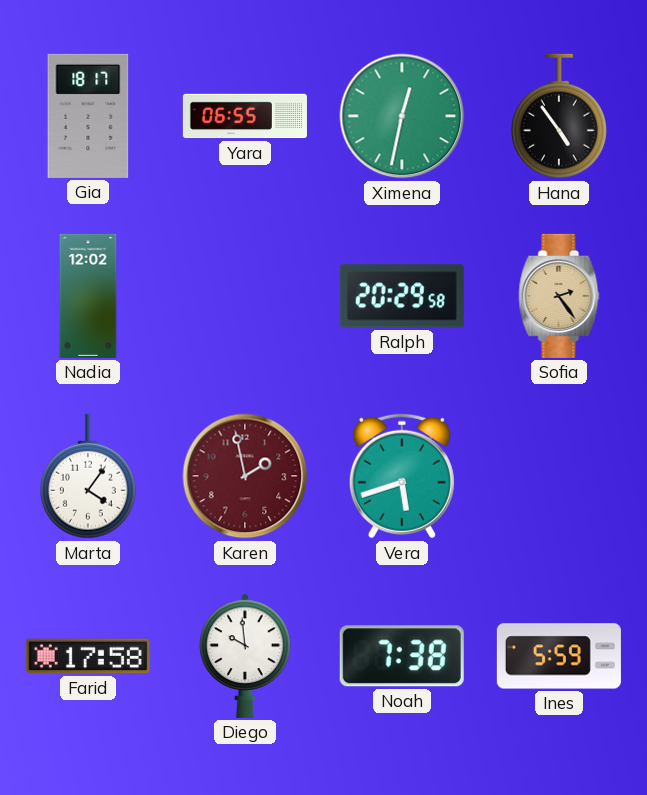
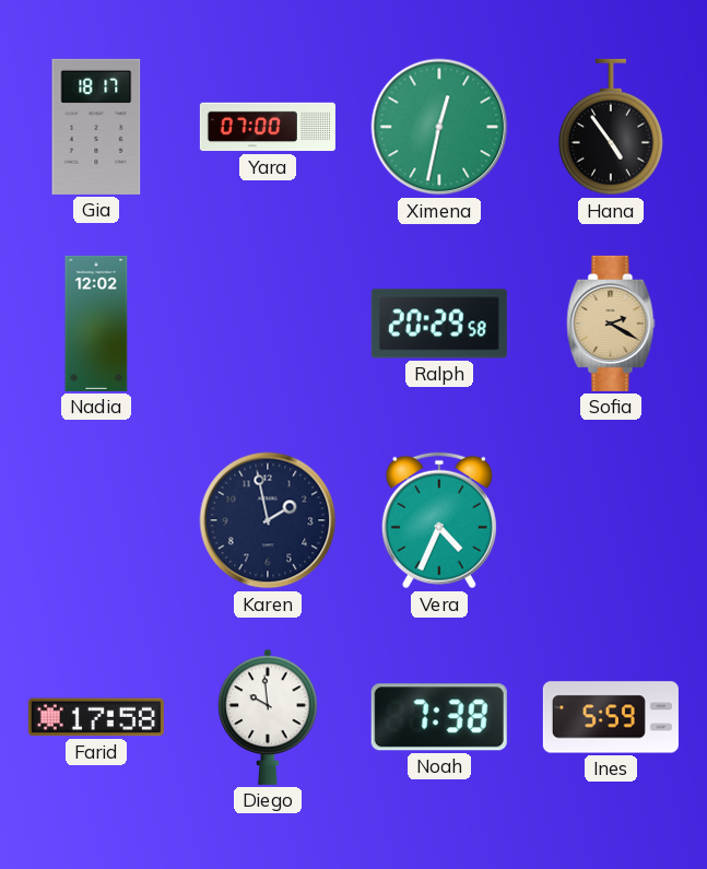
Yara: 06:55 -> 07:00
Sofia: 2:24 -> 2:20
Marta: 4:06 -> none
Karen dial: burgundy -> navy
Vera: 5:42 -> 4:34
